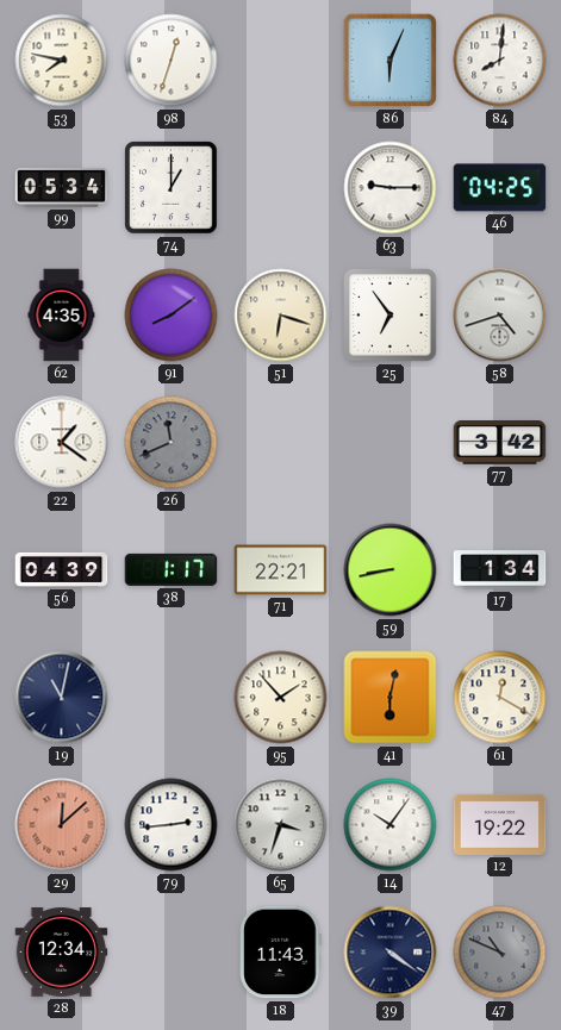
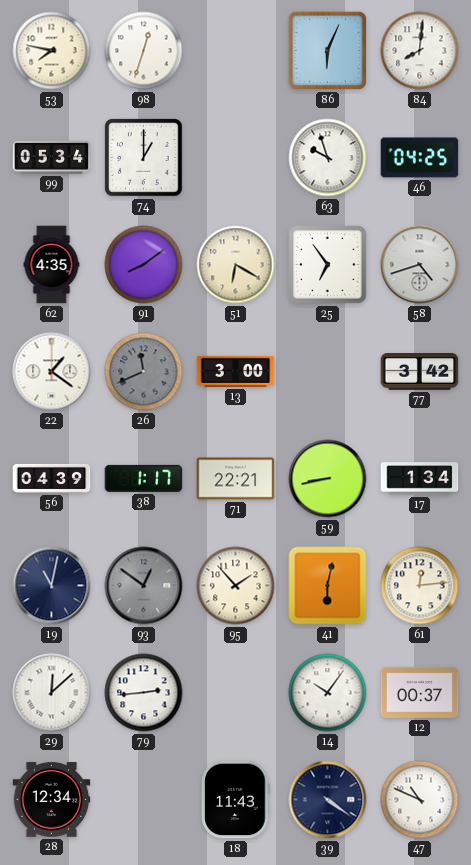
63: 9:15 -> 9:57
51: 6:18 -> 6:20
13: none -> 3:00
93: none -> 12:51
61: 12:20 -> 12:14
29 dial: salmon -> white
65: 3:33 -> none
12: 19:22 -> 00:37
47 dial: grey -> white
